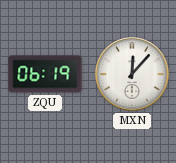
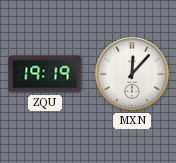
ZQU: 06:19 -> 19:19
